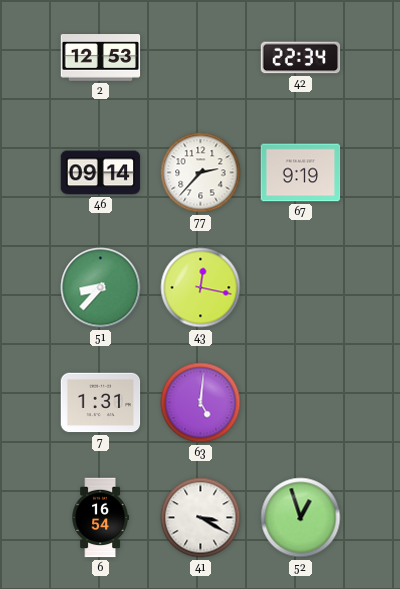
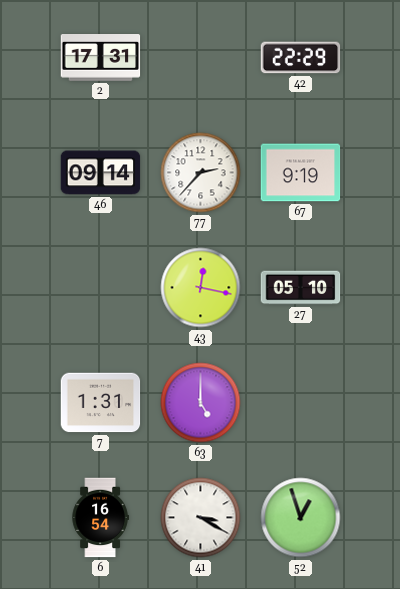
2: 12:53 -> 17:31
42: 22:34 -> 22:29
51: 8:37 -> none
27: none -> 05:10
63: 5:01 -> 5:00
